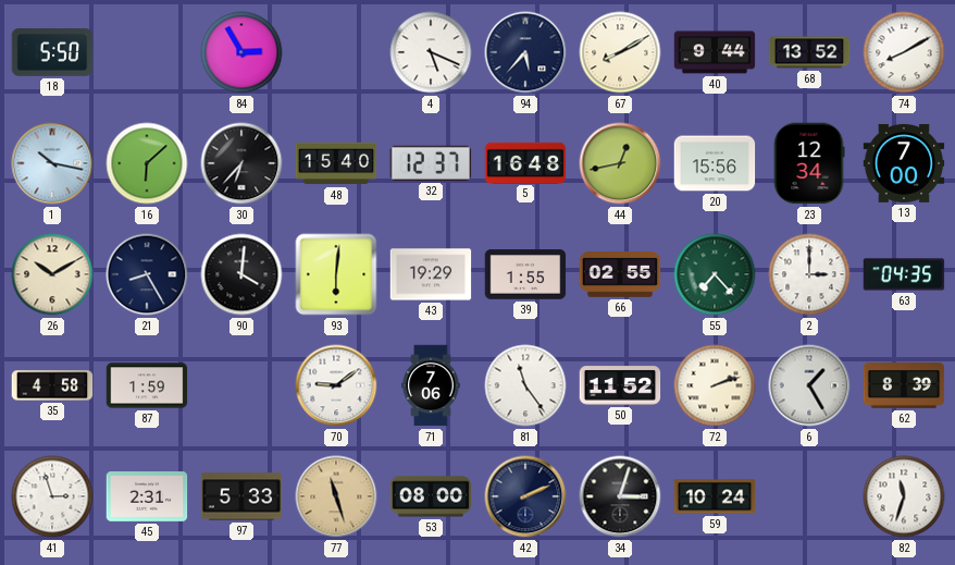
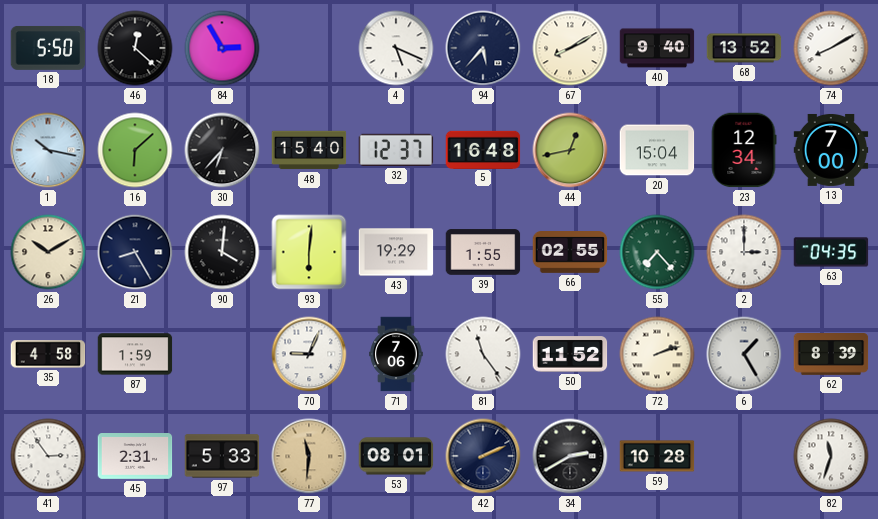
46: none -> 12:22
40: 9:44 -> 9:40
20: 15:56 -> 15:04
70: 9:09 -> 9:04
41: 2:57 -> 2:54
77: 11:27 -> 11:31
53: 08:00 -> 08:01
34: 3:03 -> 2:40
59: 10:24 -> 10:28
